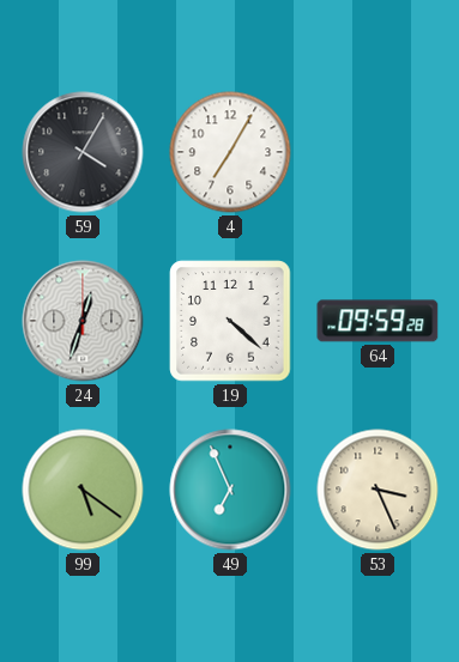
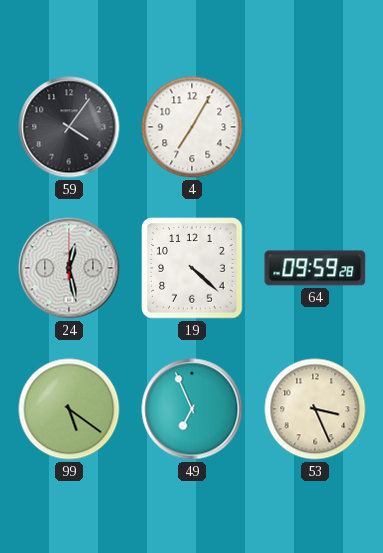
59: 4:05 -> 4:06
24: 12:33 -> 12:28
